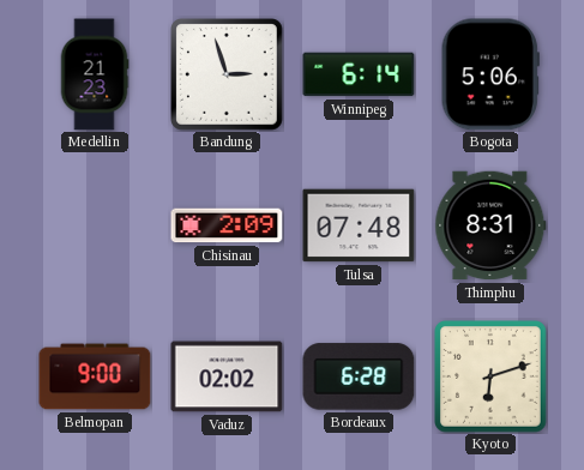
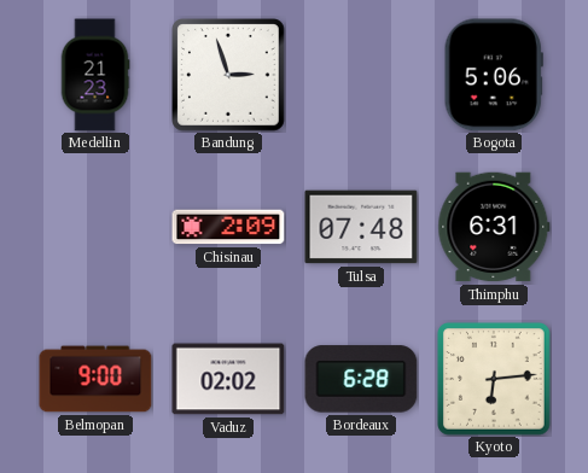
Winnipeg: 6:14 -> none
Thimphu: 8:31 -> 6:31
Kyoto: 6:12 -> 6:14
